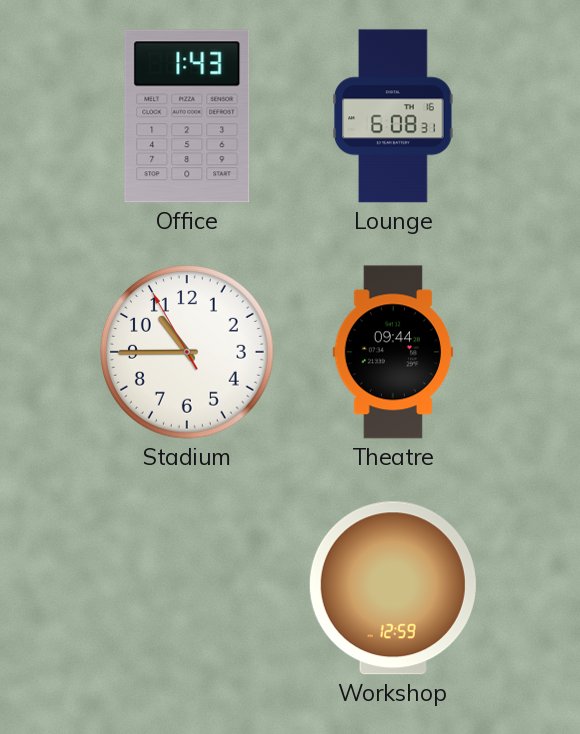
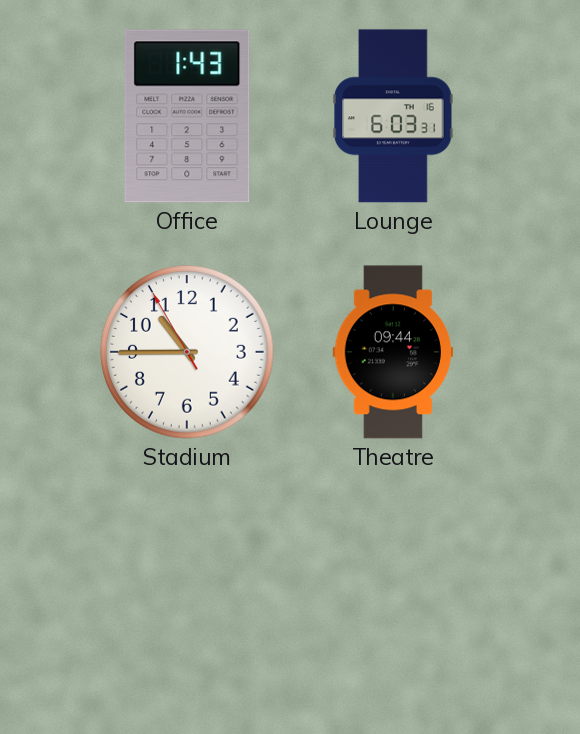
Lounge: 6:08 -> 6:03
Workshop: 12:59 -> none
